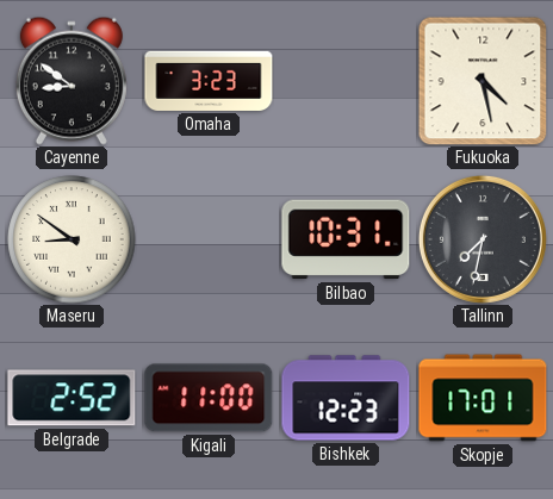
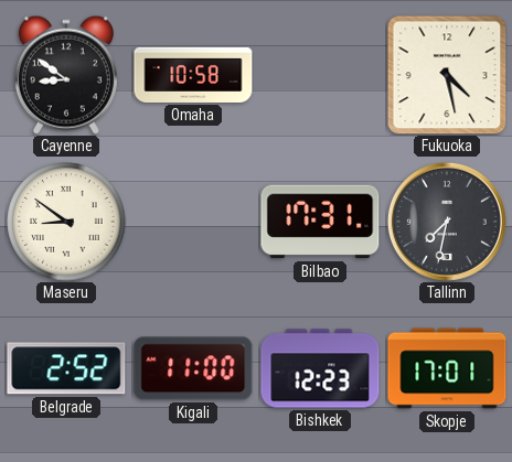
Omaha: 3:23 -> 10:58
Bilbao: 10:31 -> 17:31
